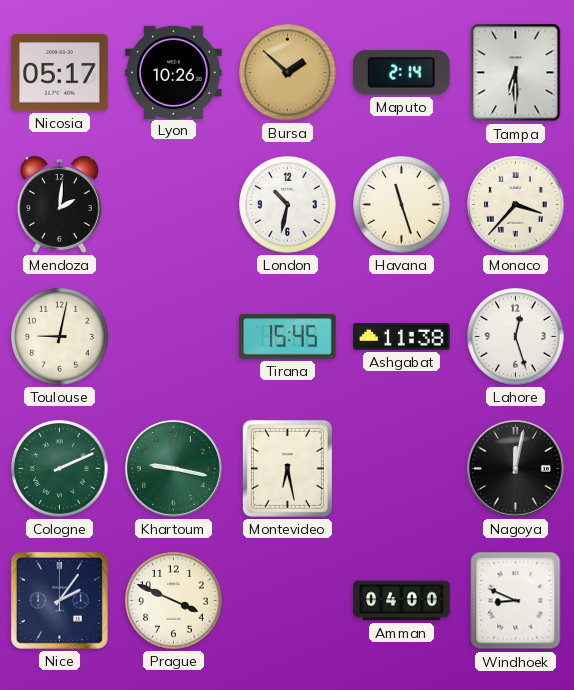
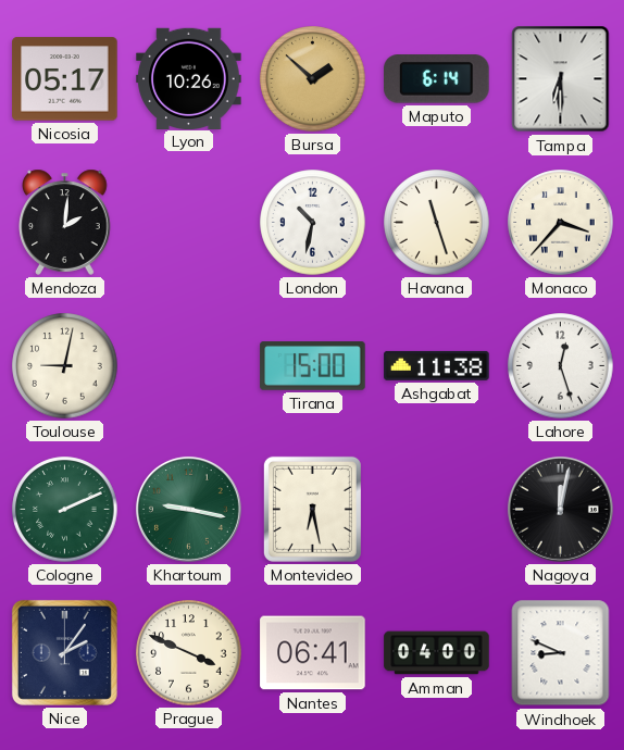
Maputo: 2:14 -> 6:14
Tirana: 15:45 -> 15:00
Nantes: none -> 06:41
